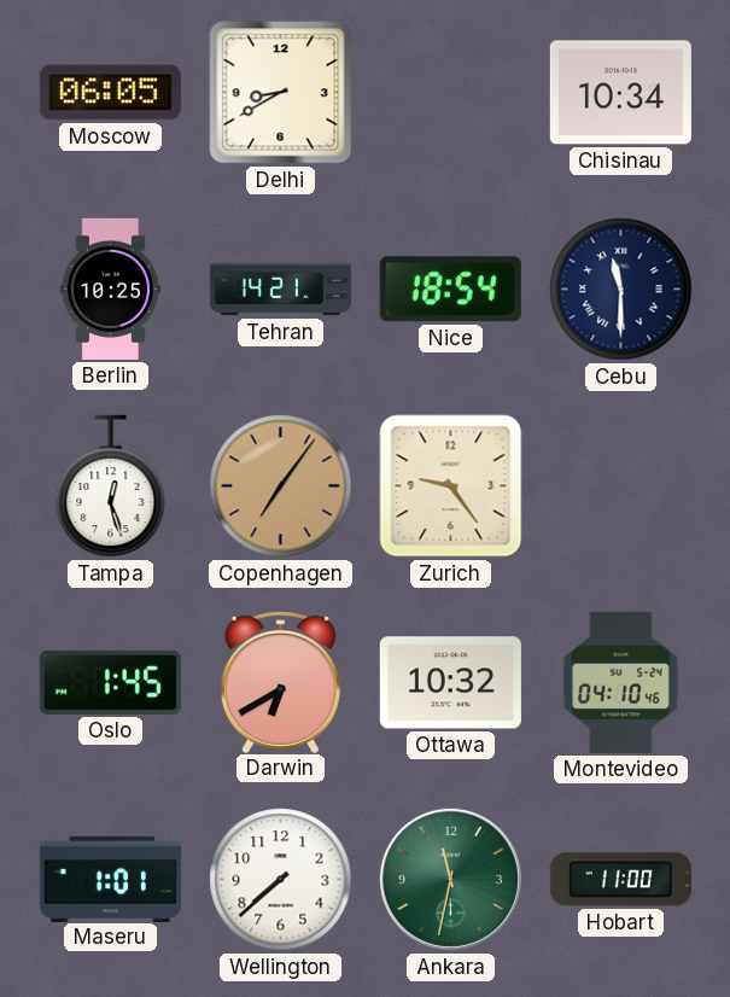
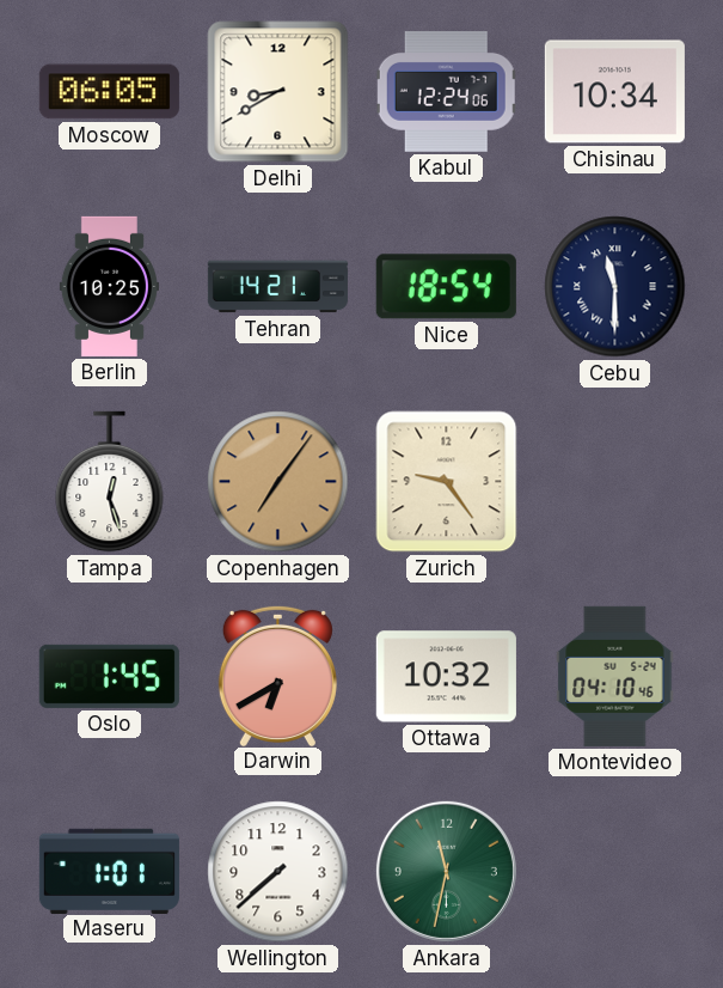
Kabul: none -> 12:24
Hobart: 11:00 -> none
